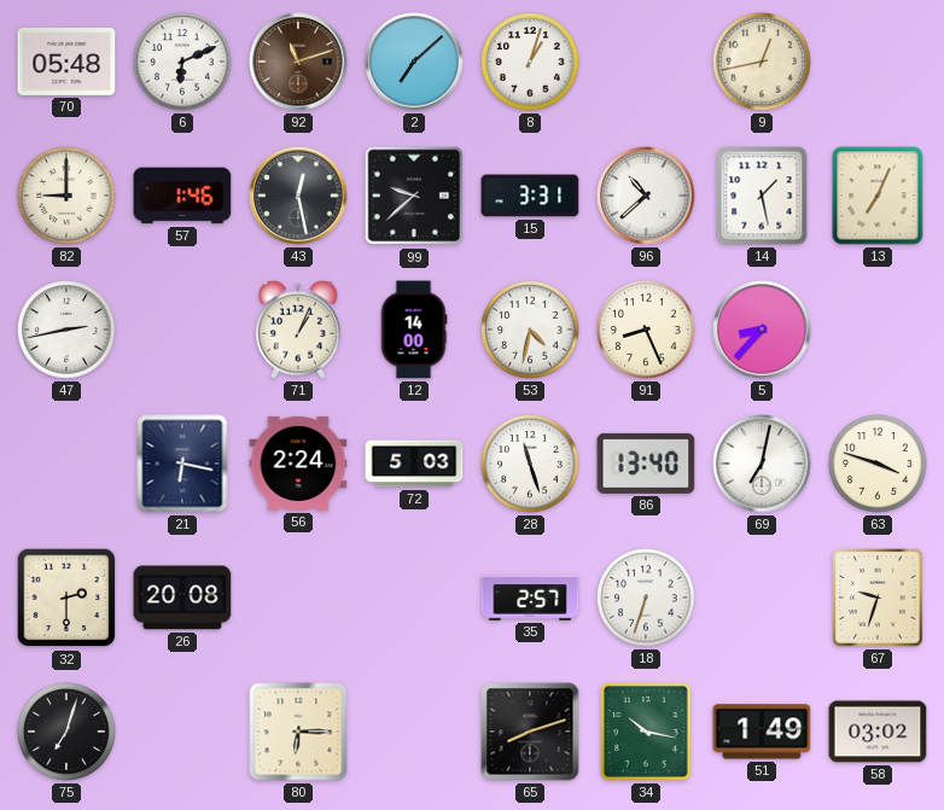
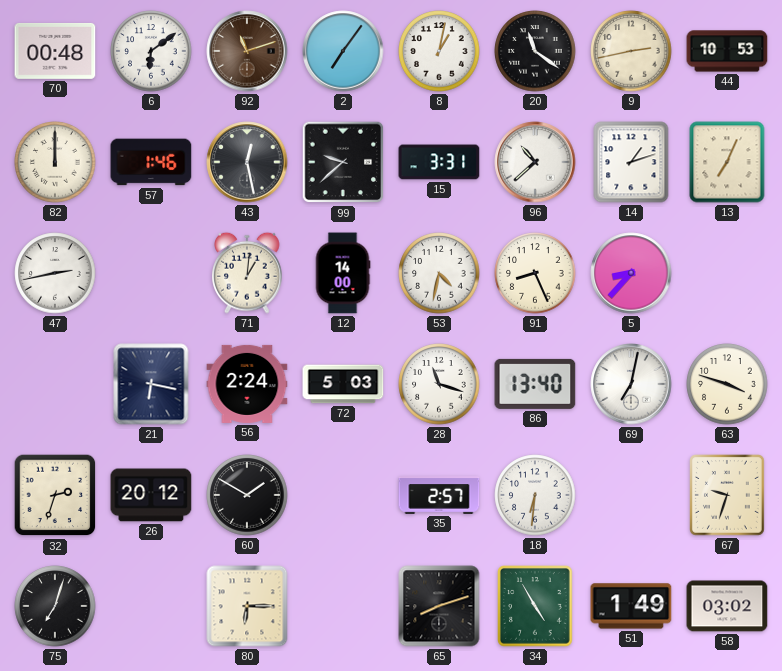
70: 05:48 -> 00:48
6: 6:11 -> 6:09
2: 7:08 -> 7:06
8: 1:03 -> 1:02
20: none -> 11:21
9: 12:43 -> 2:43
44: none -> 10:53
82: 9:00 -> 12:00
14: 1:28 -> 1:12
71: 1:04 -> 1:01
28: 11:27 -> 11:18
32: 2:30 -> 2:33
26: 20:08 -> 20:12
60: none -> 1:50
18: 6:33 -> 6:31
34: 10:17 -> 4:55
